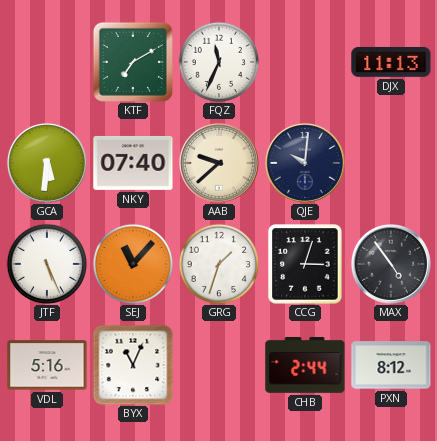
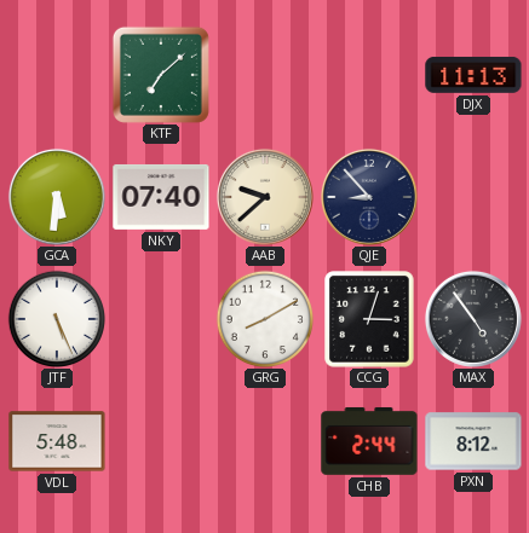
KTF: 7:10 -> 7:08
FQZ: 11:34 -> none
QJE: 10:01 -> 8:53
SEJ: 11:07 -> none
GRG: 1:33 -> 8:10
VDL: 5:16 -> 5:48
BYX: 11:04 -> none
